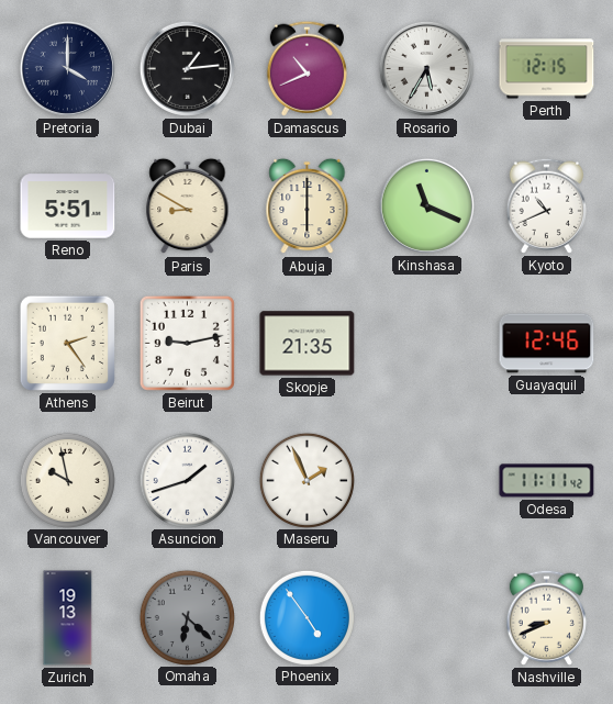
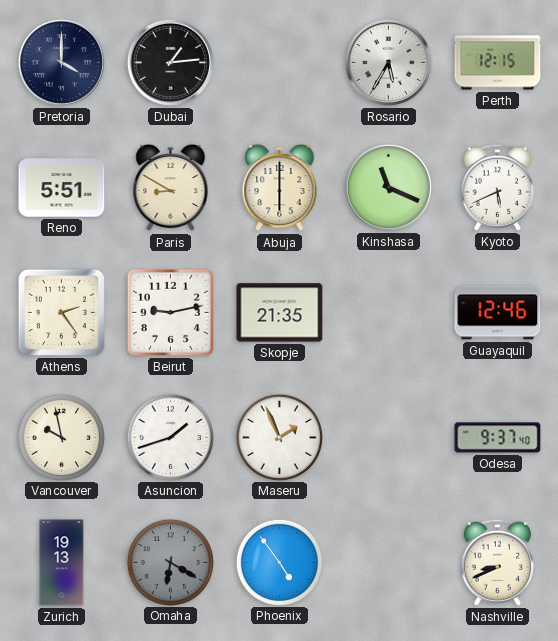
Damascus: 10:41 -> none
Kyoto: 10:41 -> 5:41
Odesa: 11:11 -> 9:37
Omaha: 6:22 -> 6:20
